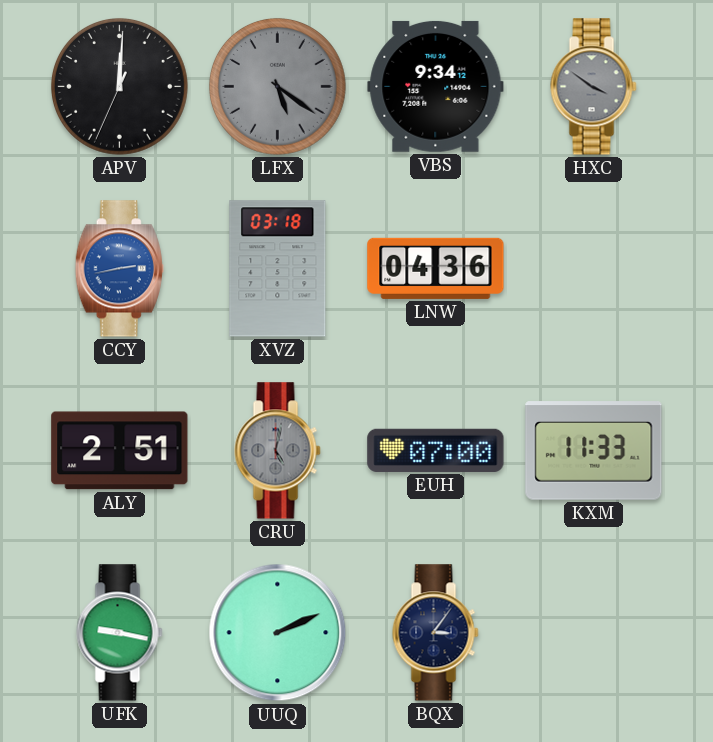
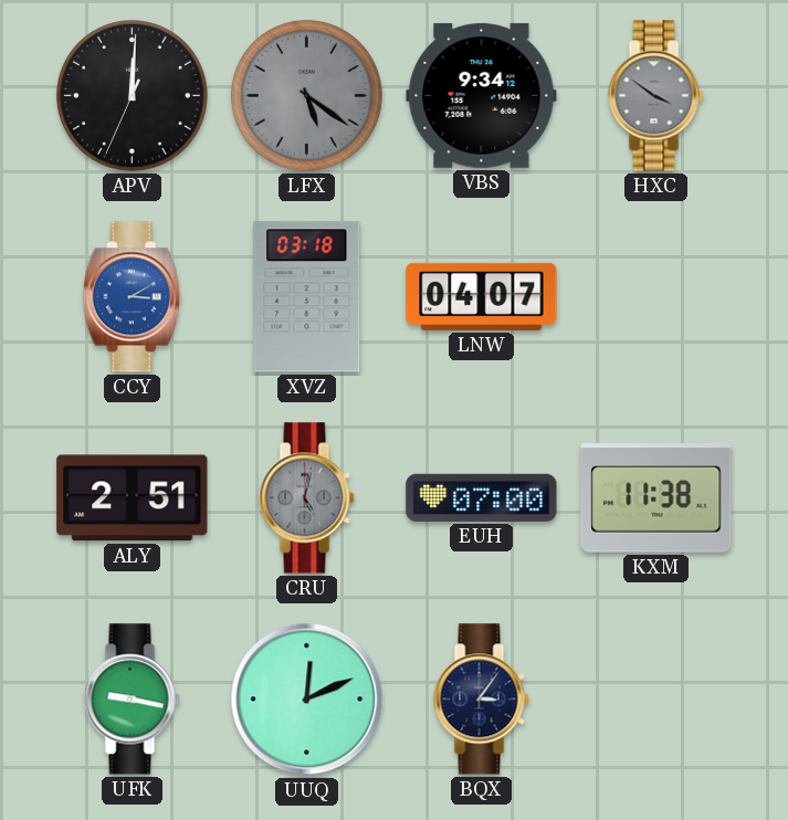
CCY: 2:43 -> 3:10
LNW: 04:36 -> 04:07
KXM: 11:33 -> 11:38
UUQ: 2:11 -> 12:11
